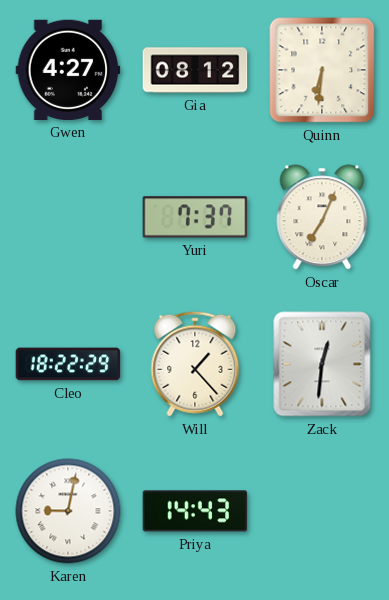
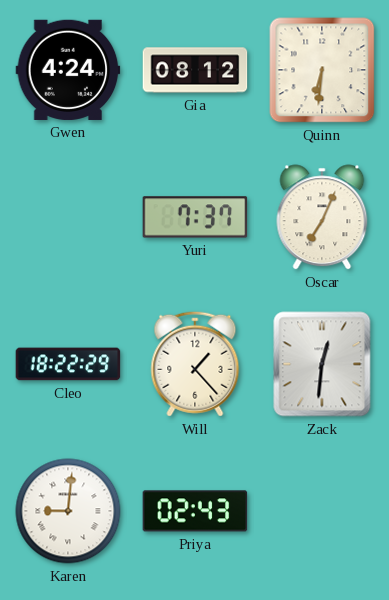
Gwen: 4:27 -> 4:24
Karen: 9:02 -> 9:01
Priya: 14:43 -> 02:43
